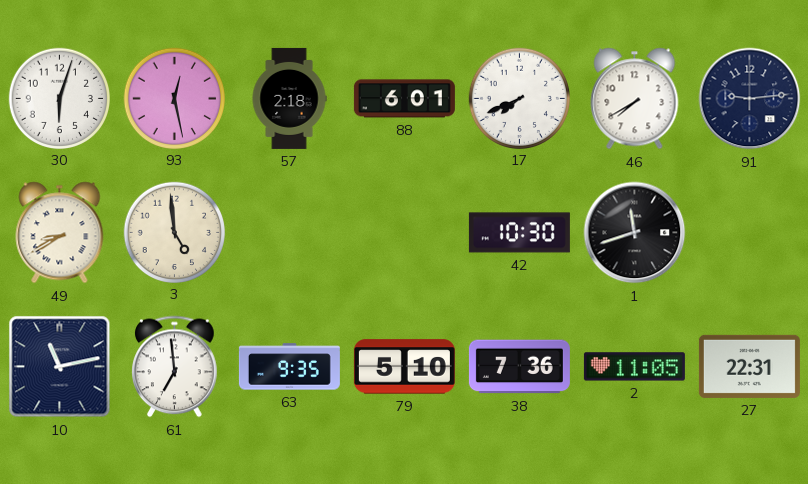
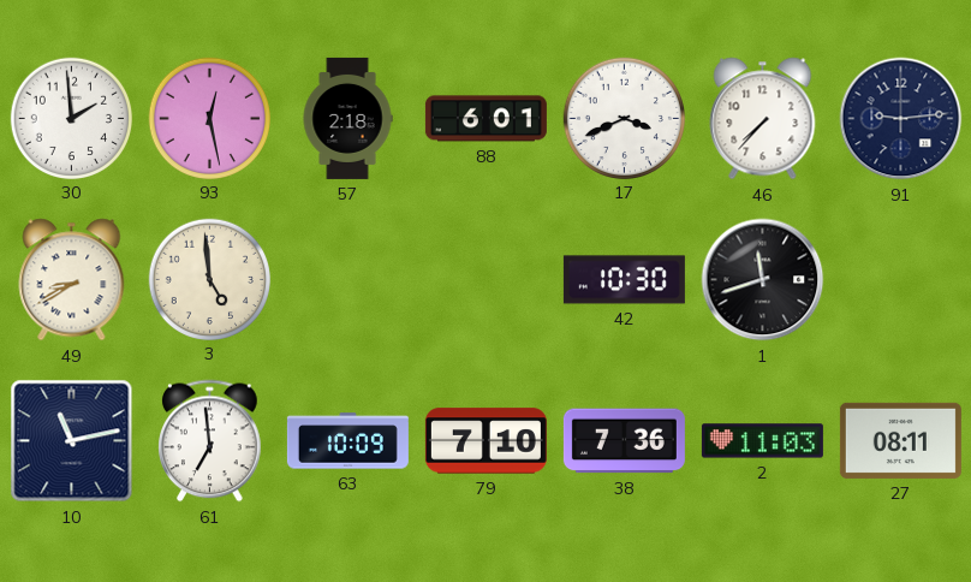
30: 6:03 -> 1:59
17: 7:41 -> 3:41
46: 7:40 -> 7:37
63: 9:35 -> 10:09
79: 5:10 -> 7:10
2: 11:05 -> 11:03
27: 22:31 -> 08:11
